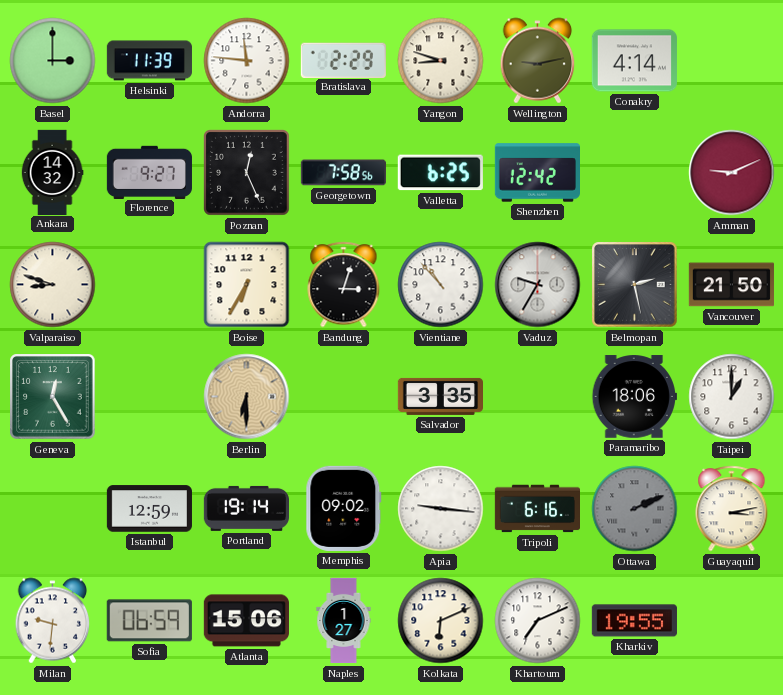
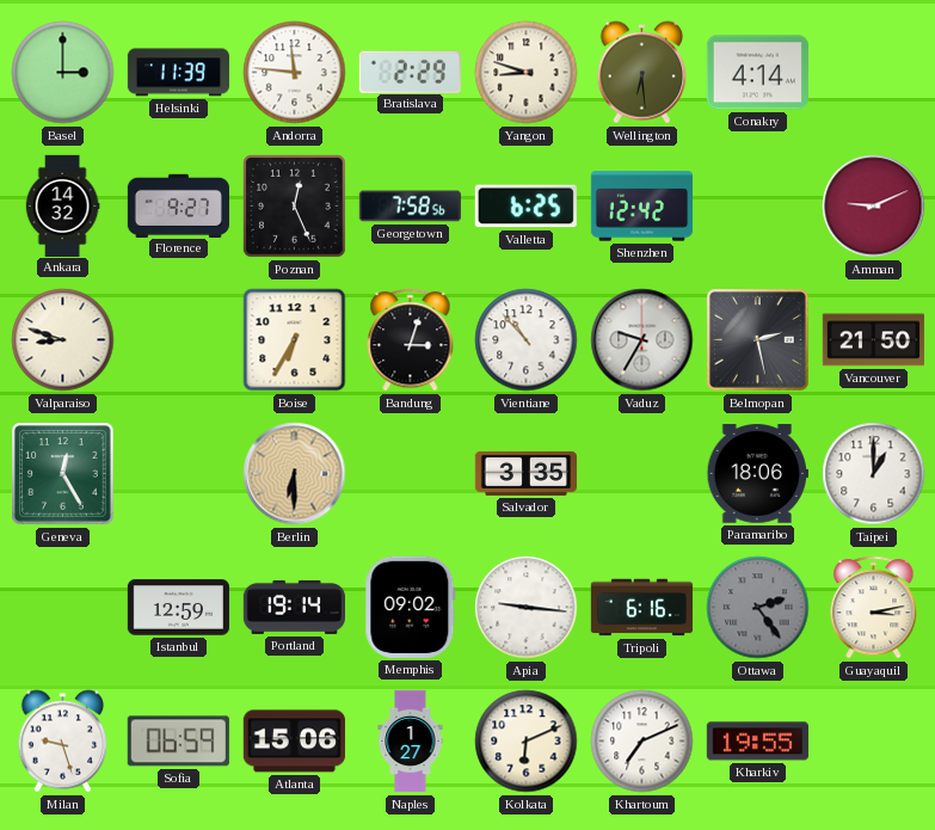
Wellington: 9:13 -> 6:29
Ottawa: 2:11 -> 2:24
Milan: 9:31 -> 9:27
